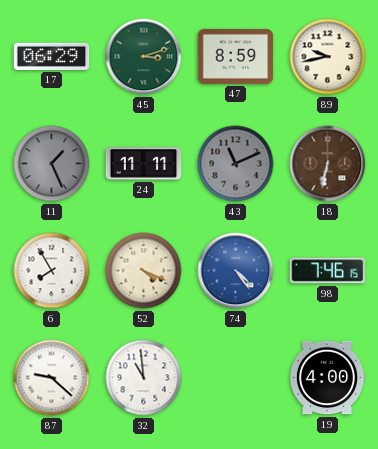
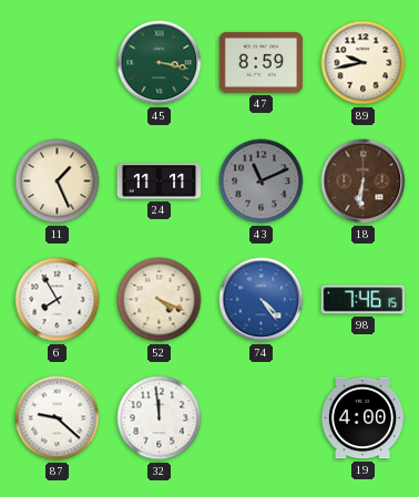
17: 06:29 -> none
45: 3:12 -> 3:17
11 dial: grey -> cream
18: 6:32 -> 6:31
32: 10:59 -> 11:59
